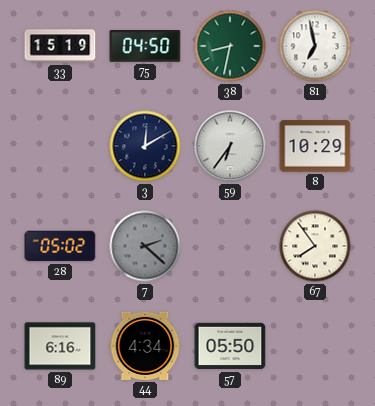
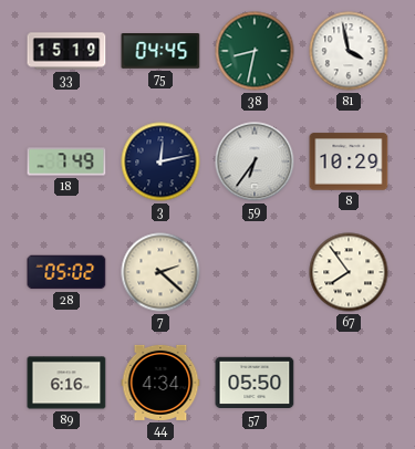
75: 04:50 -> 04:45
81: 6:58 -> 3:58
18: none -> 7:49
3: 12:10 -> 12:13
7 dial: grey -> cream
